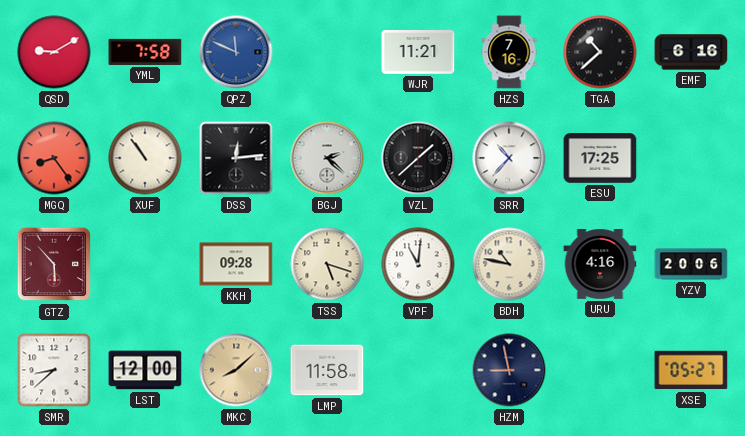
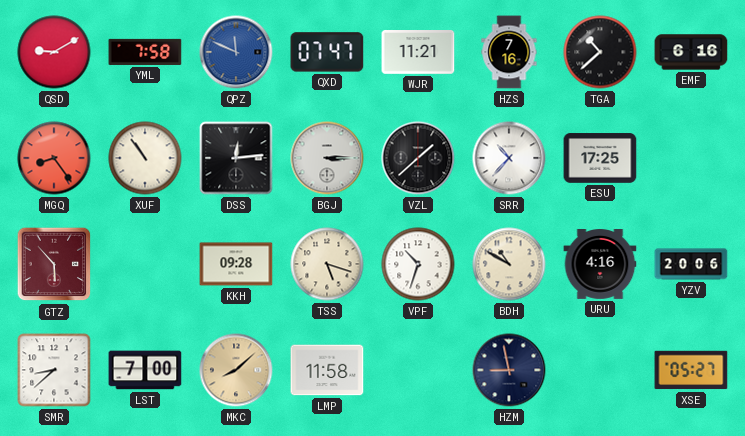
QXD: none -> 07:47
BGJ: 2:22 -> 3:15
VPF: 11:01 -> 10:33
BDH: 10:47 -> 10:50
LST: 12:00 -> 7:00
